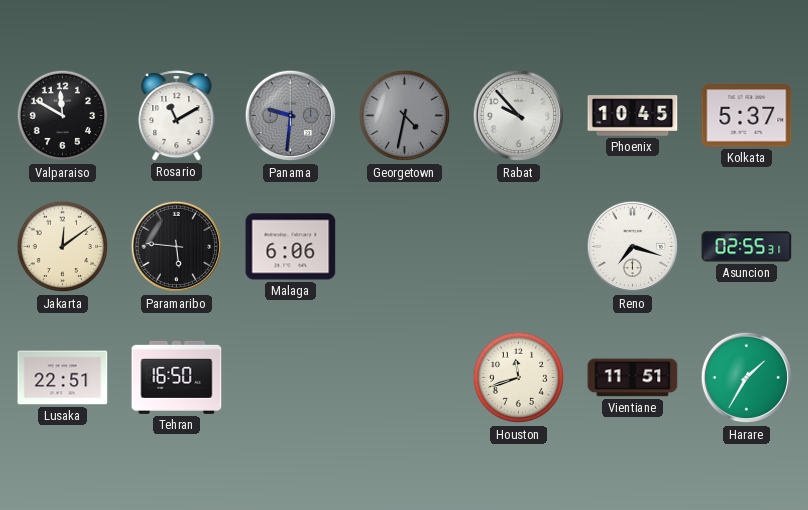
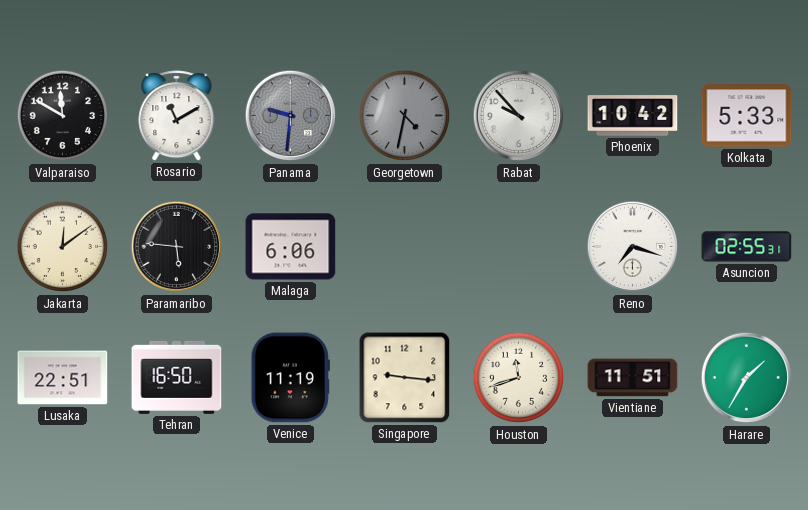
Phoenix: 10:45 -> 10:42
Kolkata: 5:37 -> 5:33
Venice: none -> 11:19
Singapore: none -> 9:16
